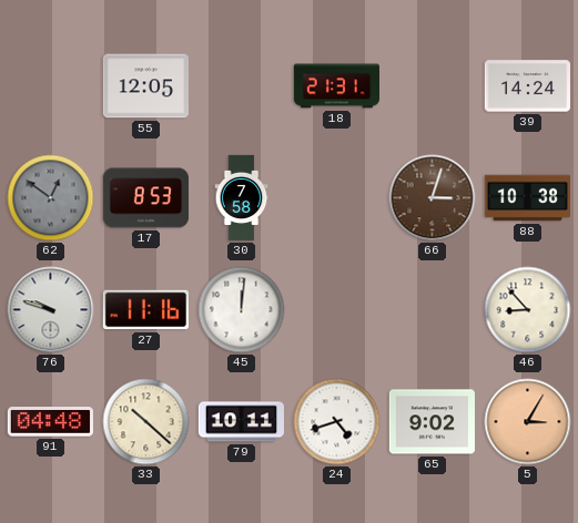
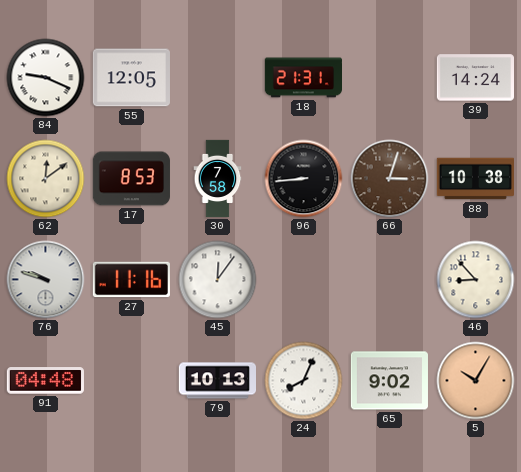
84: none -> 9:19
62: 12:51 -> 12:09
62 dial: grey -> cream
96: none -> 8:44
45: 12:01 -> 12:06
33: 10:22 -> none
79: 10:11 -> 10:13
24: 4:42 -> 8:04
5: 3:05 -> 10:05
